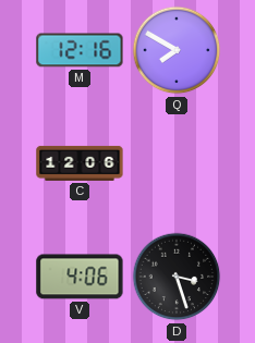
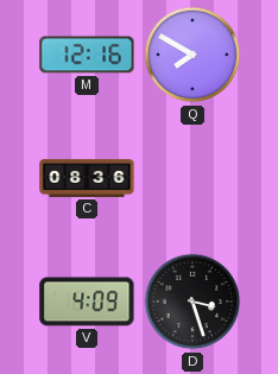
C: 12:06 -> 08:36
V: 4:06 -> 4:09
